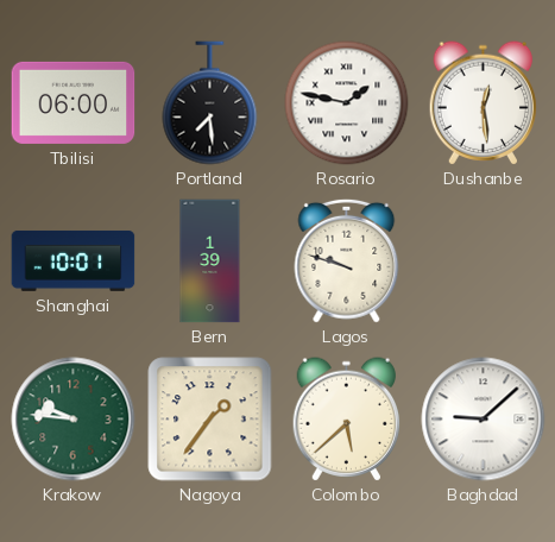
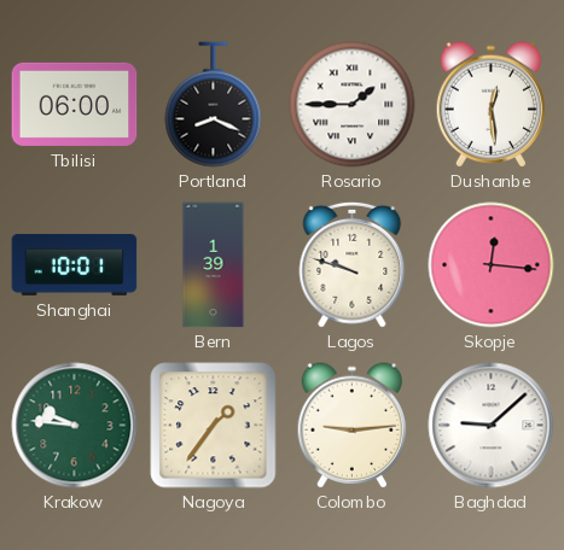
Portland: 7:29 -> 8:19
Rosario: 1:47 -> 1:45
Skopje: none -> 12:16
Colombo: 5:38 -> 9:14
